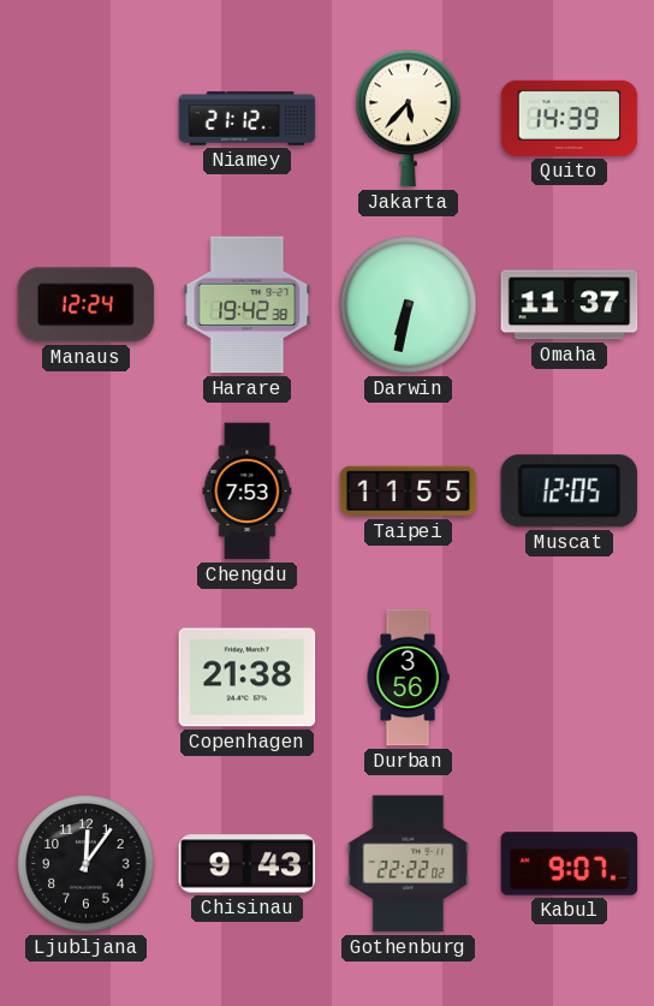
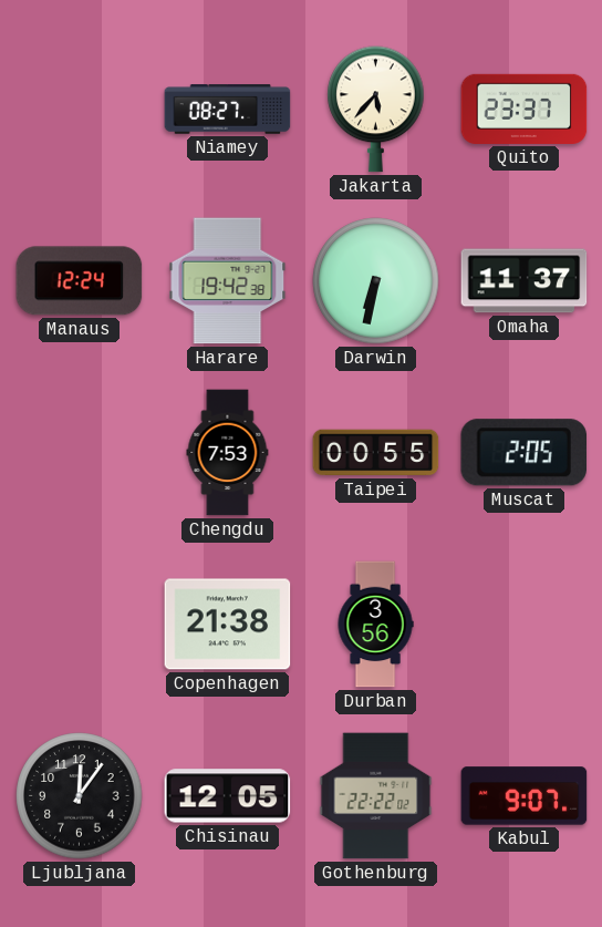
Niamey: 21:12 -> 08:27
Quito: 14:39 -> 23:37
Taipei: 11:55 -> 00:55
Muscat: 12:05 -> 2:05
Chisinau: 9:43 -> 12:05
